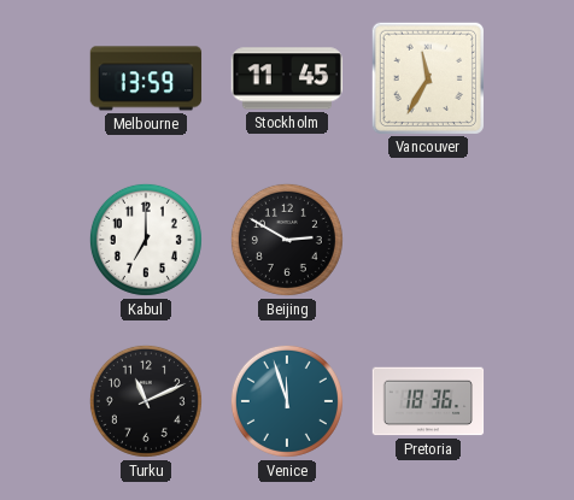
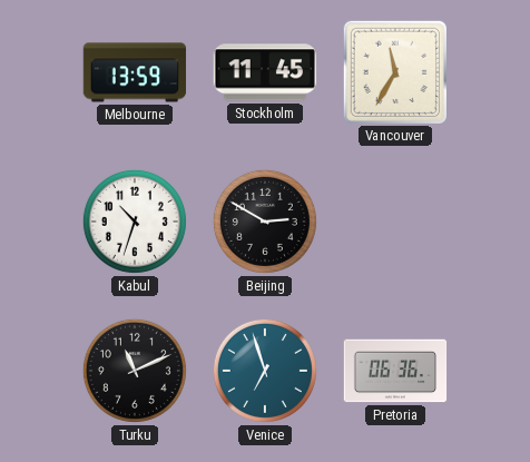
Kabul: 7:00 -> 10:33
Venice: 11:57 -> 6:57
Pretoria: 18:36 -> 06:36
